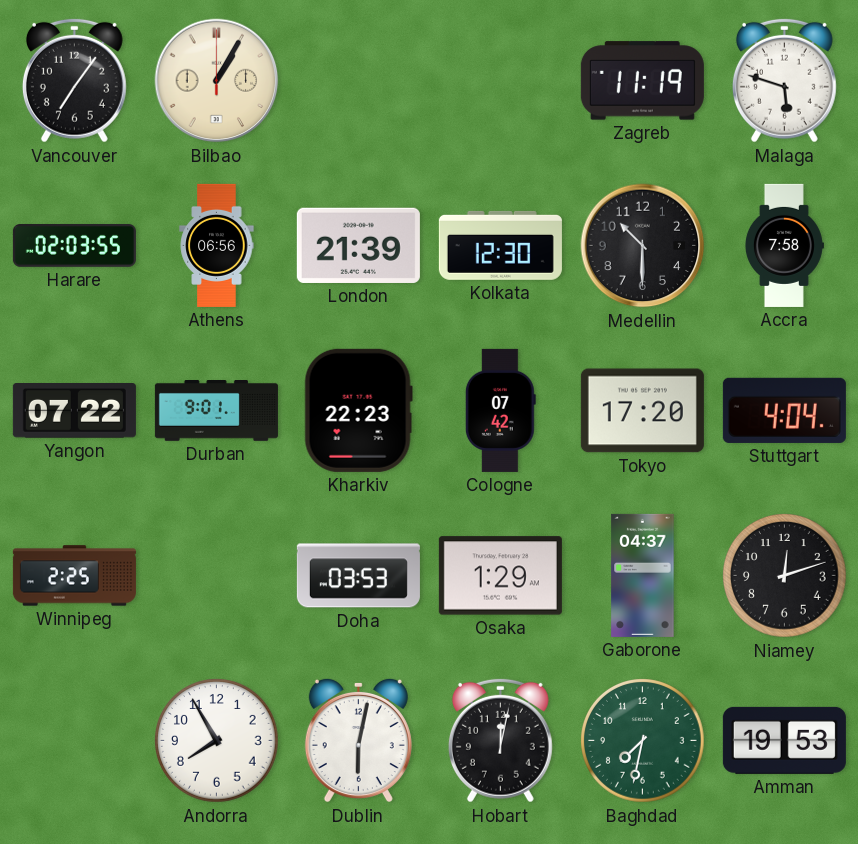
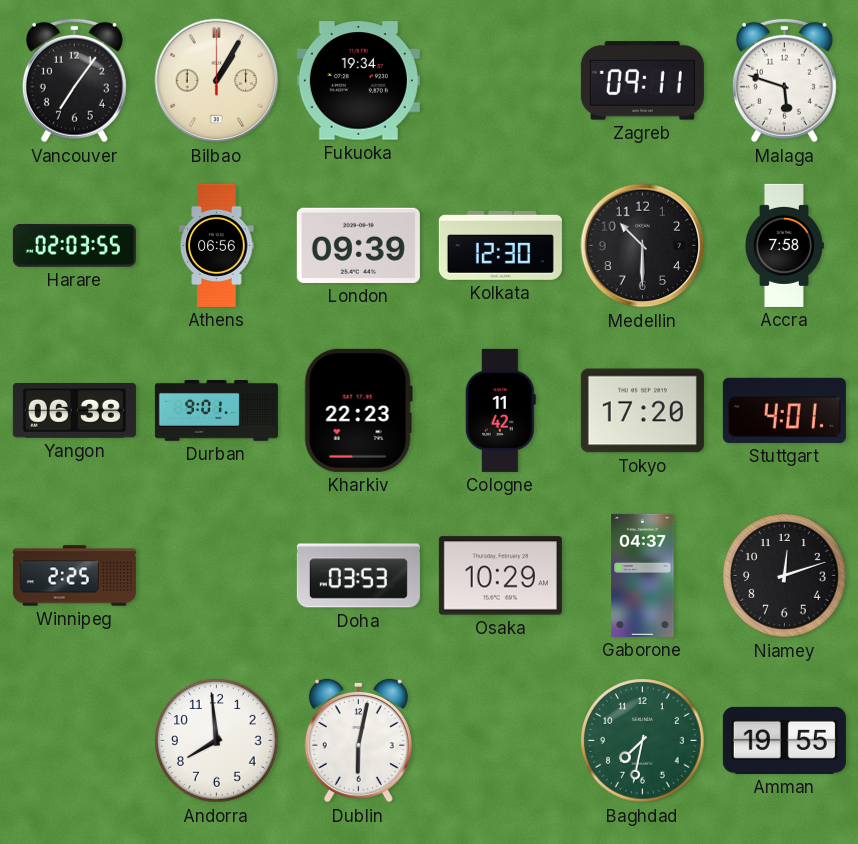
Fukuoka: none -> 19:34
Zagreb: 11:19 -> 09:11
London: 21:39 -> 09:39
Yangon: 07:22 -> 06:38
Cologne: 07:42 -> 11:42
Stuttgart: 4:04 -> 4:01
Osaka: 1:29 -> 10:29
Andorra: 7:55 -> 7:59
Hobart: 12:02 -> none
Amman: 19:53 -> 19:55
